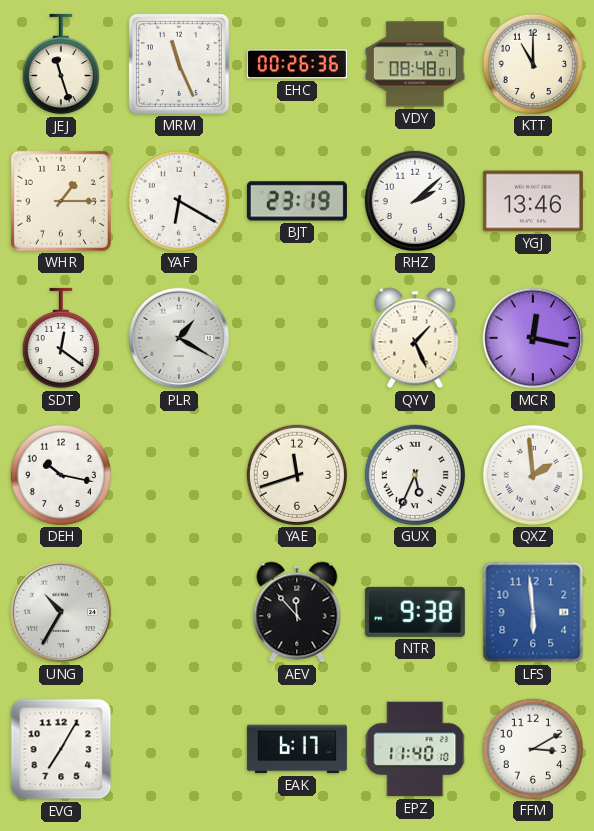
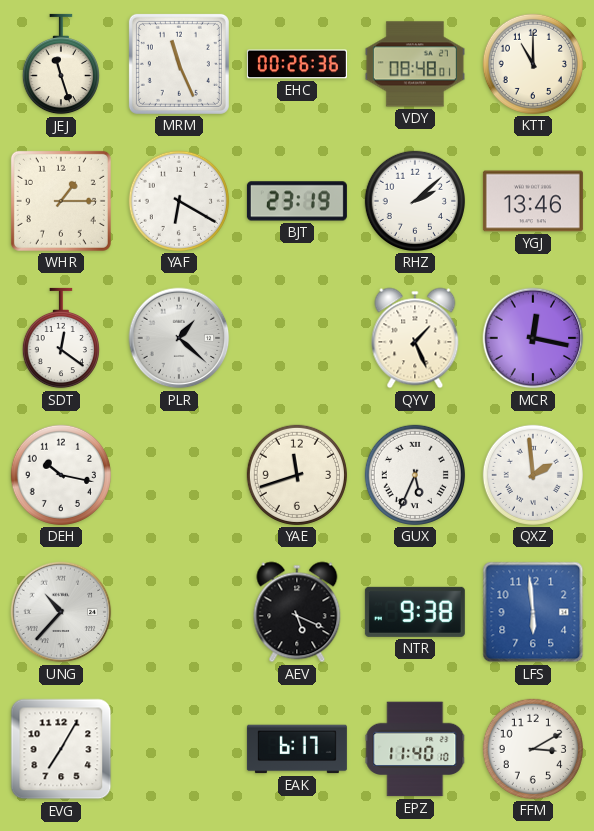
PLR: 1:20 -> 1:22
UNG: 10:35 -> 10:37
AEV: 11:53 -> 5:19
